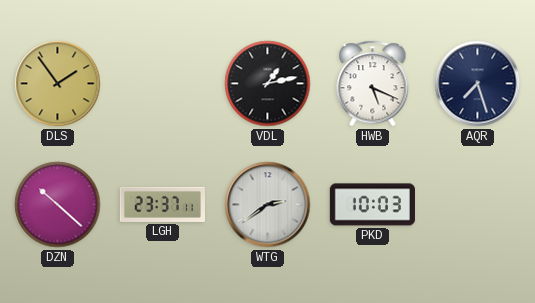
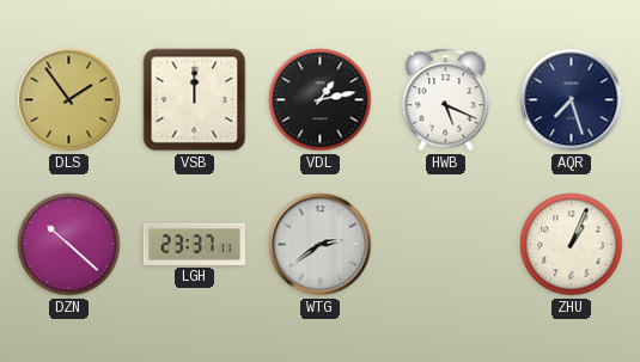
VSB: none -> 12:00
PKD: 10:03 -> none
ZHU: none -> 1:04
